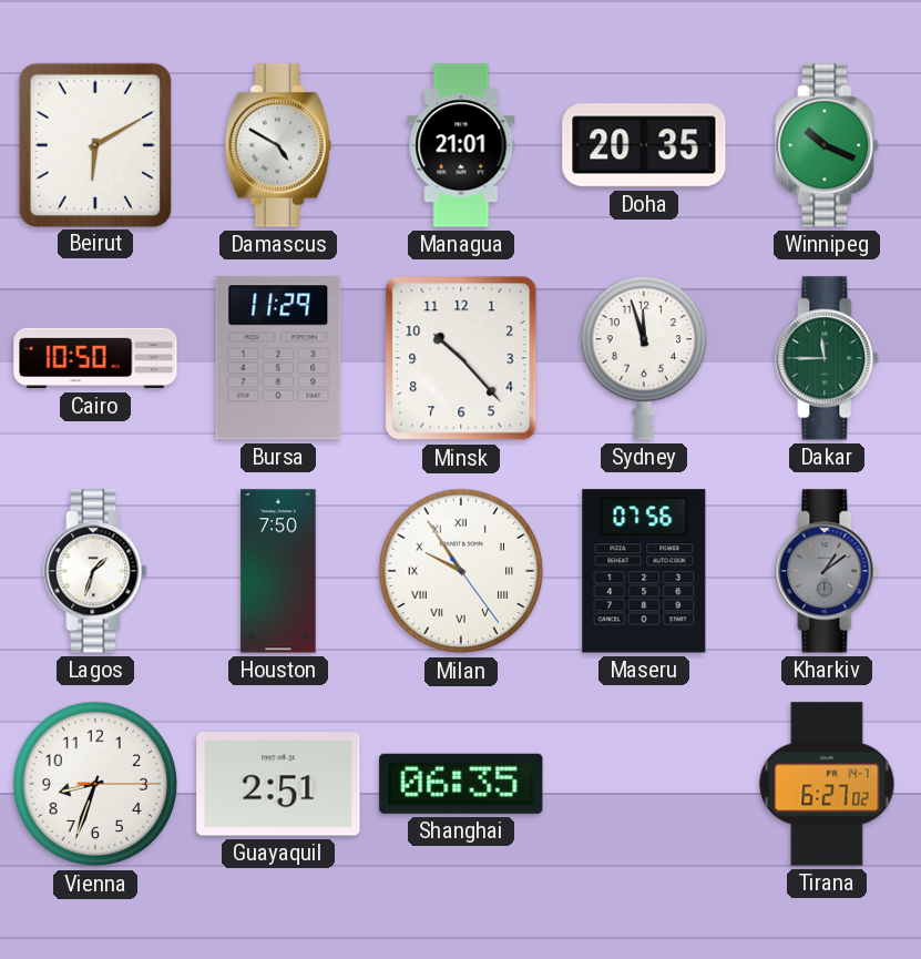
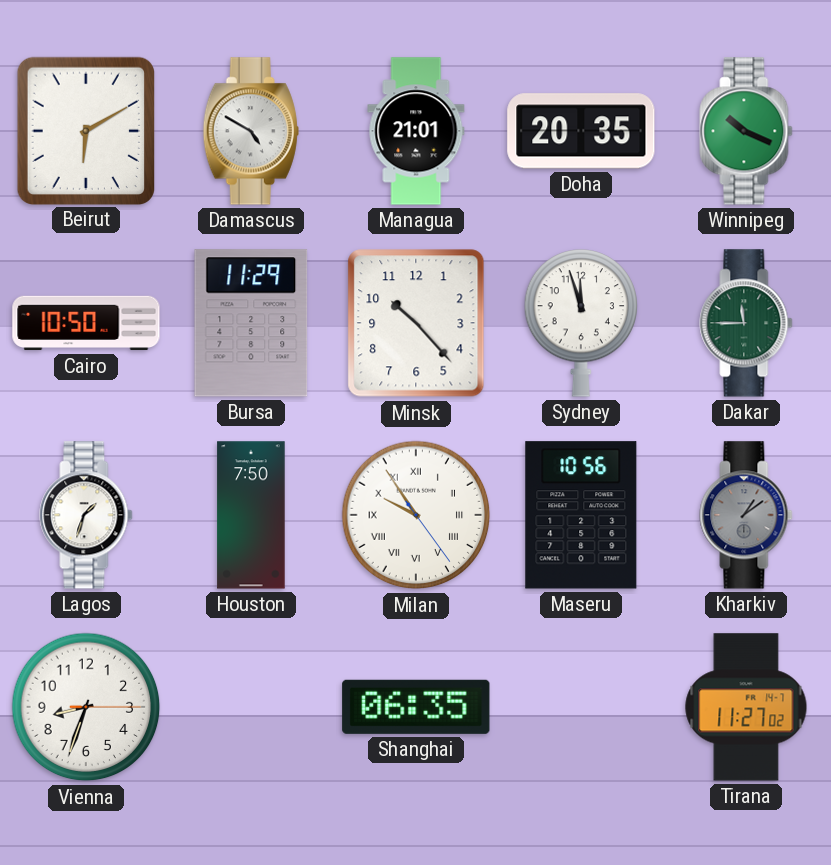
Maseru: 07:56 -> 10:56
Guayaquil: 2:51 -> none
Tirana: 6:27 -> 11:27
